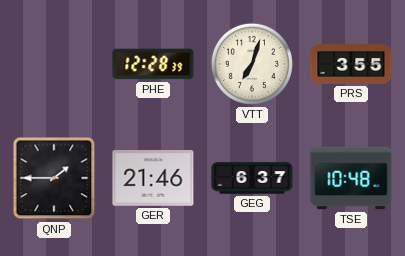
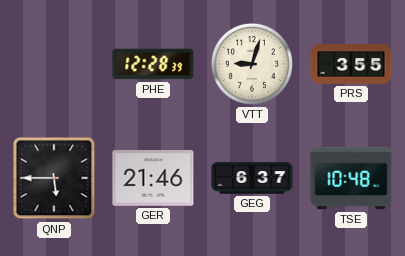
VTT: 7:03 -> 9:03
QNP: 1:45 -> 5:45
